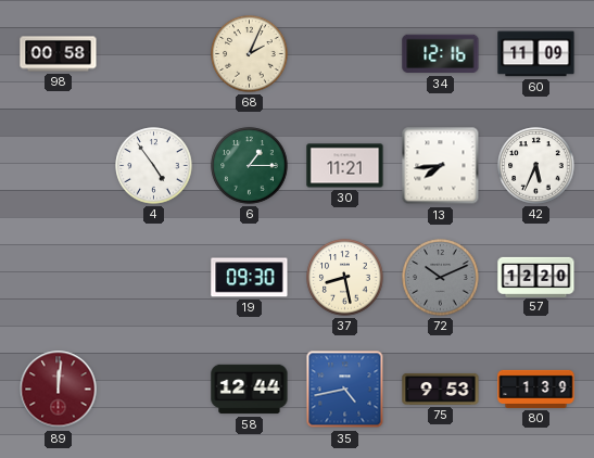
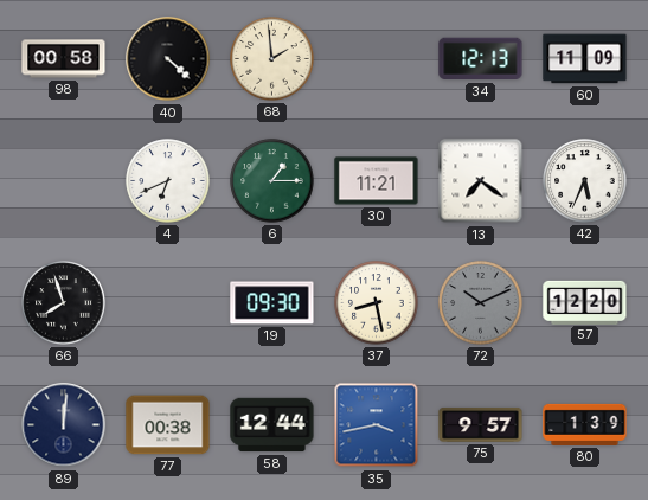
40: none -> 4:22
68: 2:04 -> 1:59
34: 12:16 -> 12:13
4: 4:54 -> 6:41
13: 7:44 -> 7:21
66: none -> 7:57
89 dial: burgundy -> navy
77: none -> 00:38
35: 4:43 -> 3:43
75: 9:53 -> 9:57
